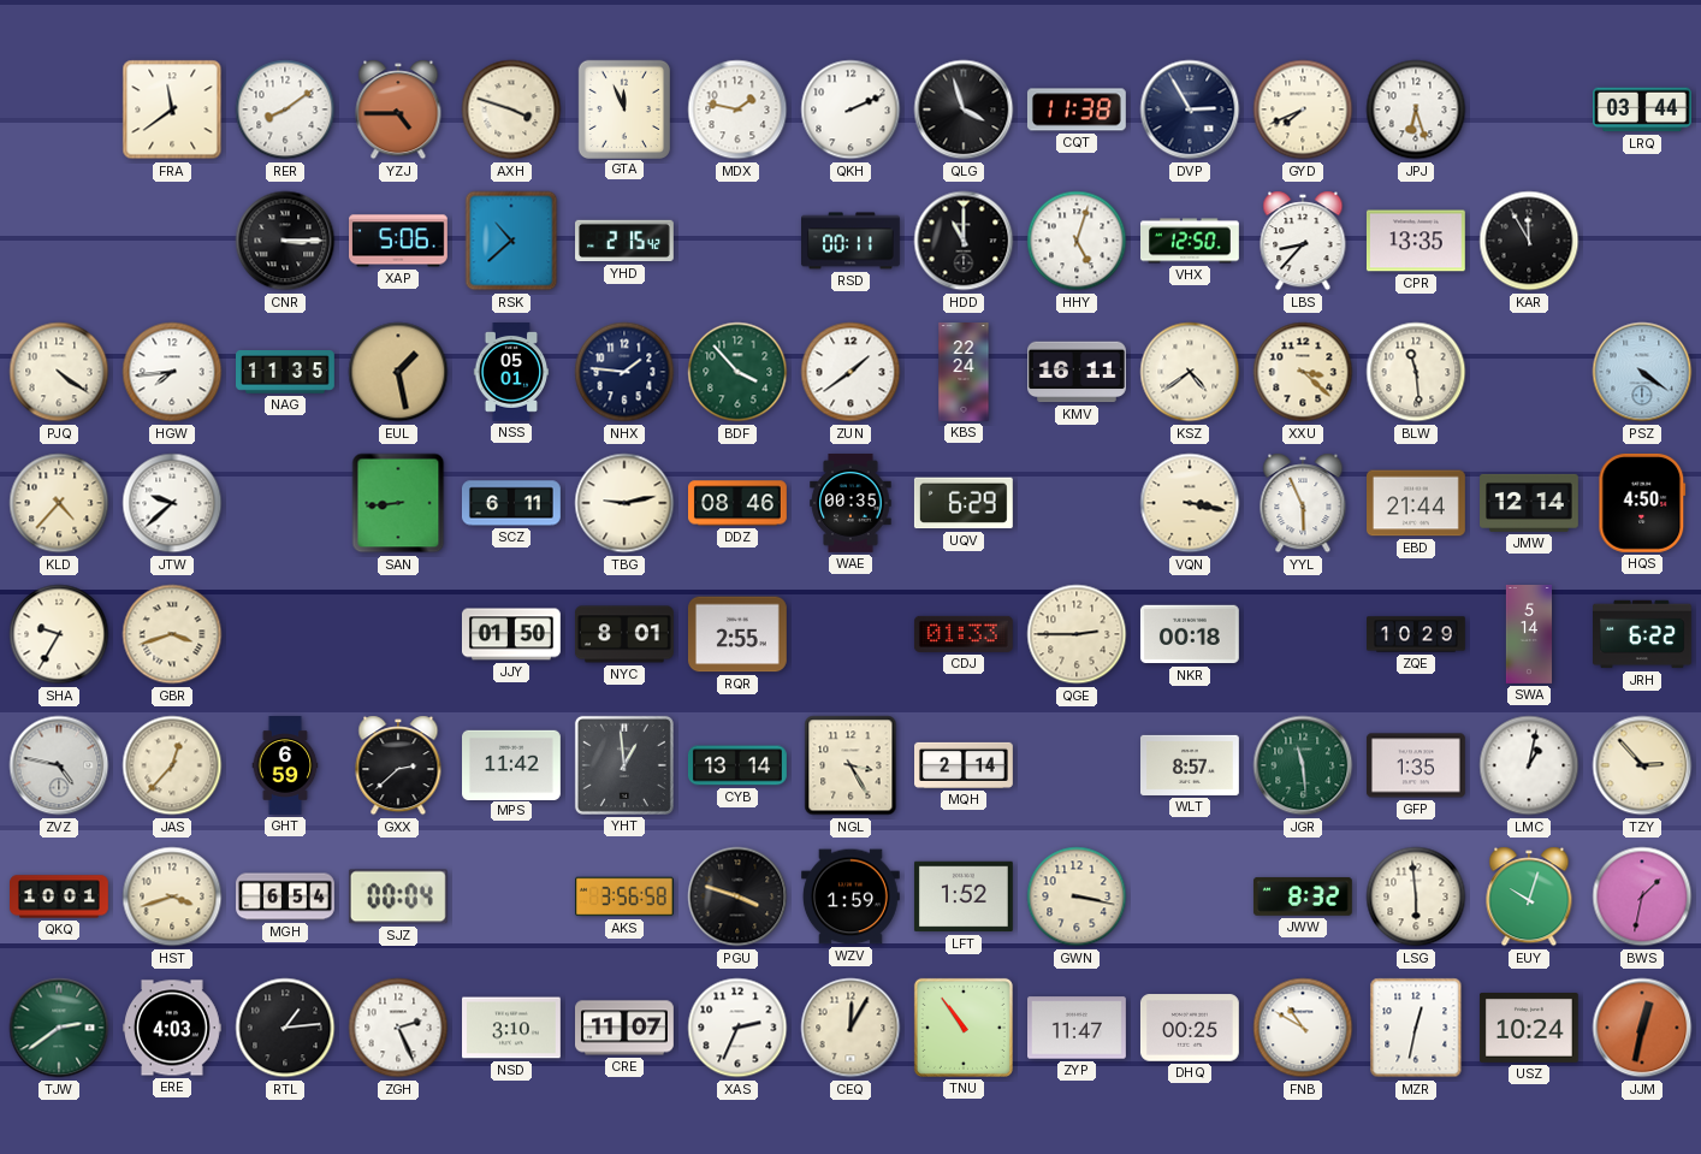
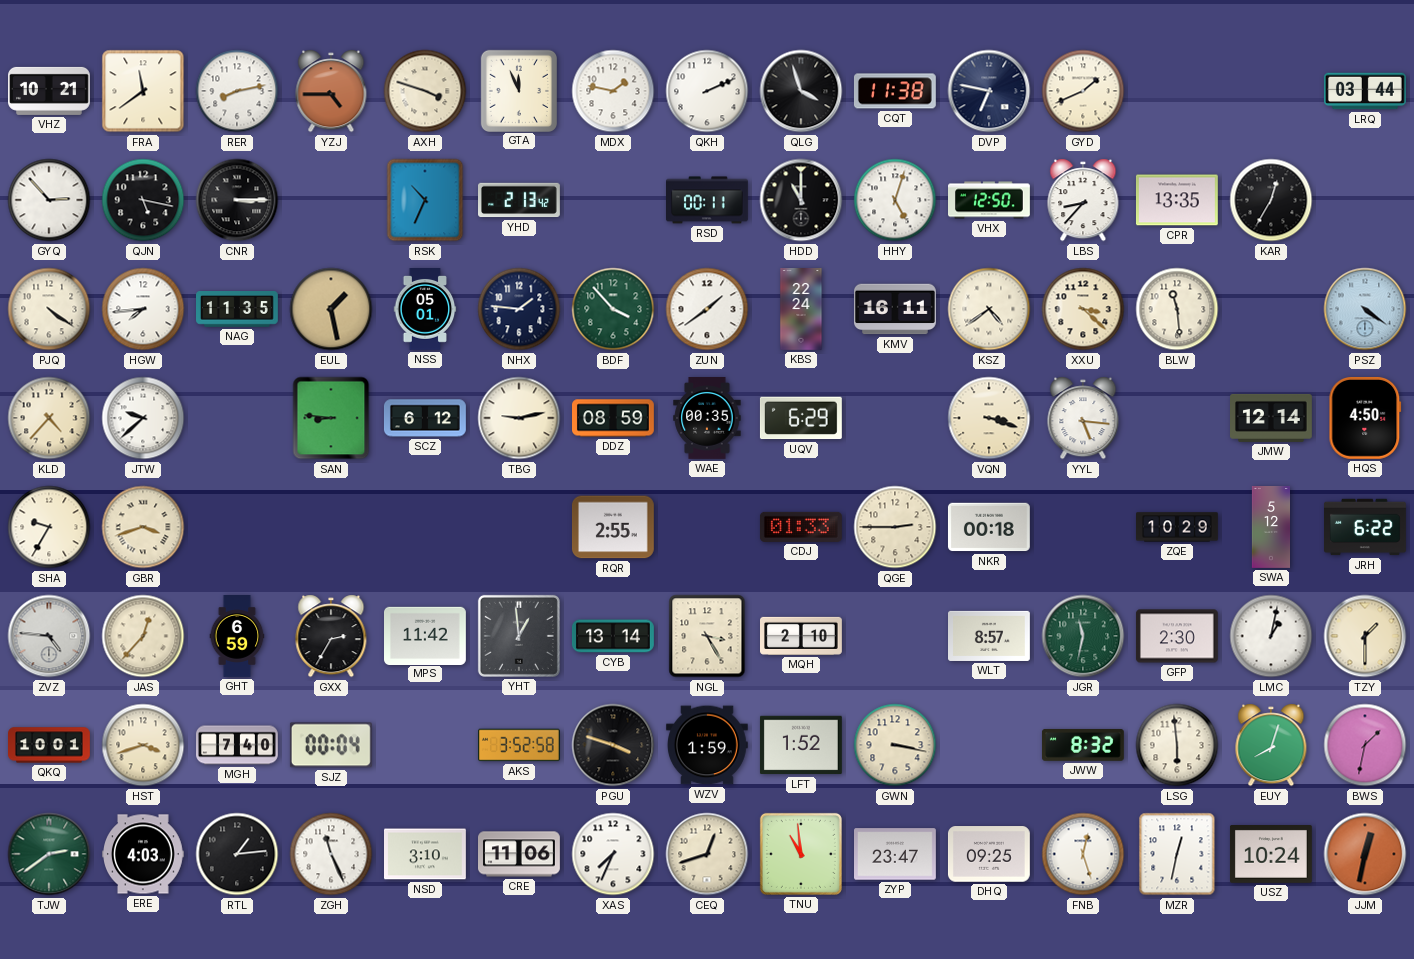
VHZ: none -> 10:21
RER: 8:09 -> 8:13
DVP: 2:55 -> 6:47
GYD: 7:41 -> 1:41
JPJ: 6:27 -> none
GYQ: none -> 2:53
QJN: none -> 5:17
XAP: 5:06 -> none
RSK: 10:38 -> 10:34
YHD: 2:15 -> 2:13
KAR: 11:55 -> 12:35
SAN: 8:44 -> 8:46
SCZ: 6:11 -> 6:12
DDZ: 08:46 -> 08:59
VQN: 3:17 -> 3:18
YYL: 5:56 -> 5:16
EBD: 21:44 -> none
JJY: 01:50 -> none
NYC: 8:01 -> none
SWA: 5:14 -> 5:12
ZVZ: 4:47 -> 4:46
GXX: 2:38 -> 2:35
MQH: 2:14 -> 2:10
JGR: 11:29 -> 11:32
GFP: 1:35 -> 2:30
TZY: 2:53 -> 1:30
MGH: 6:54 -> 7:40
AKS: 3:56 -> 3:52
EUY: 10:03 -> 8:03
ZGH: 2:26 -> 11:26
CRE: 11:07 -> 11:06
XAS: 2:34 -> 7:34
CEQ: 12:05 -> 12:42
TNU: 10:54 -> 10:59
ZYP: 11:47 -> 23:47
DHQ: 00:25 -> 09:25
FNB: 10:50 -> 12:27
